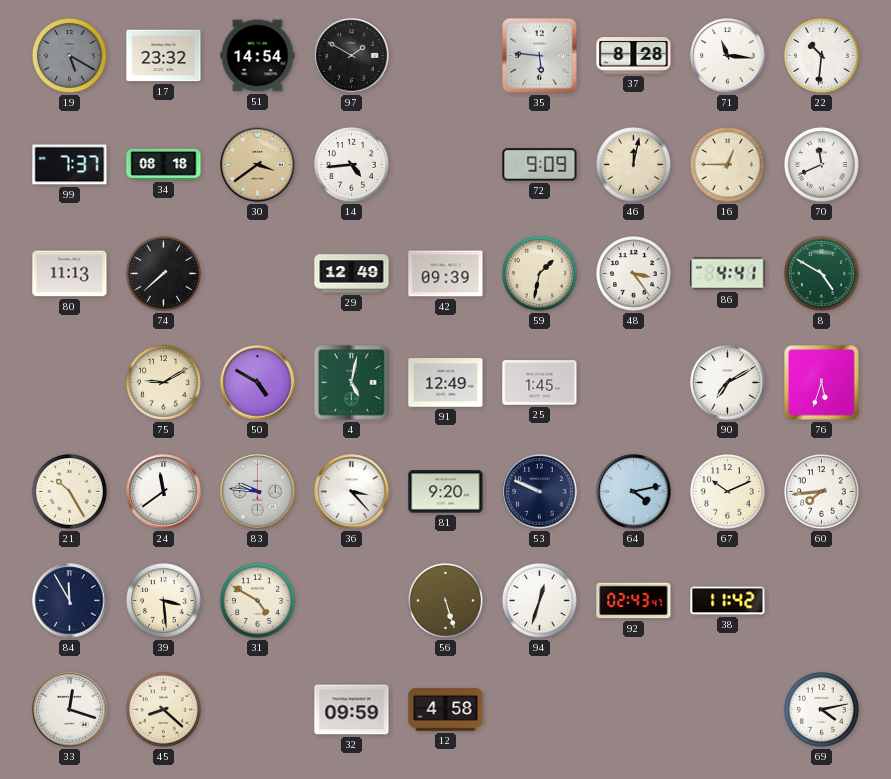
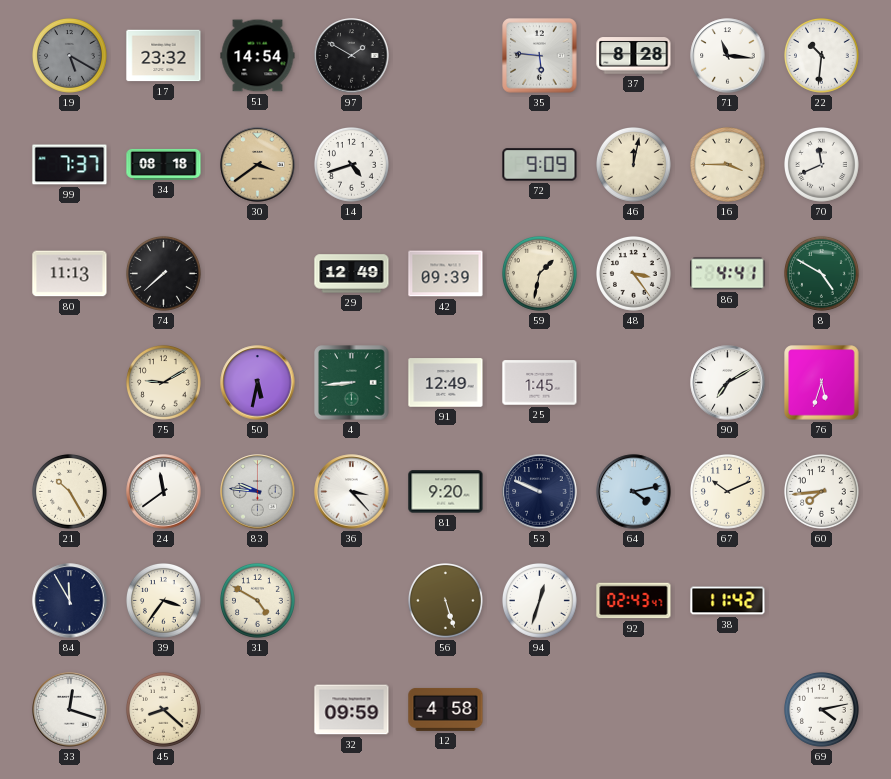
14: 4:44 -> 4:42
16: 12:45 -> 3:45
50: 4:50 -> 5:32
4: 5:02 -> 8:44
39: 3:29 -> 3:36
